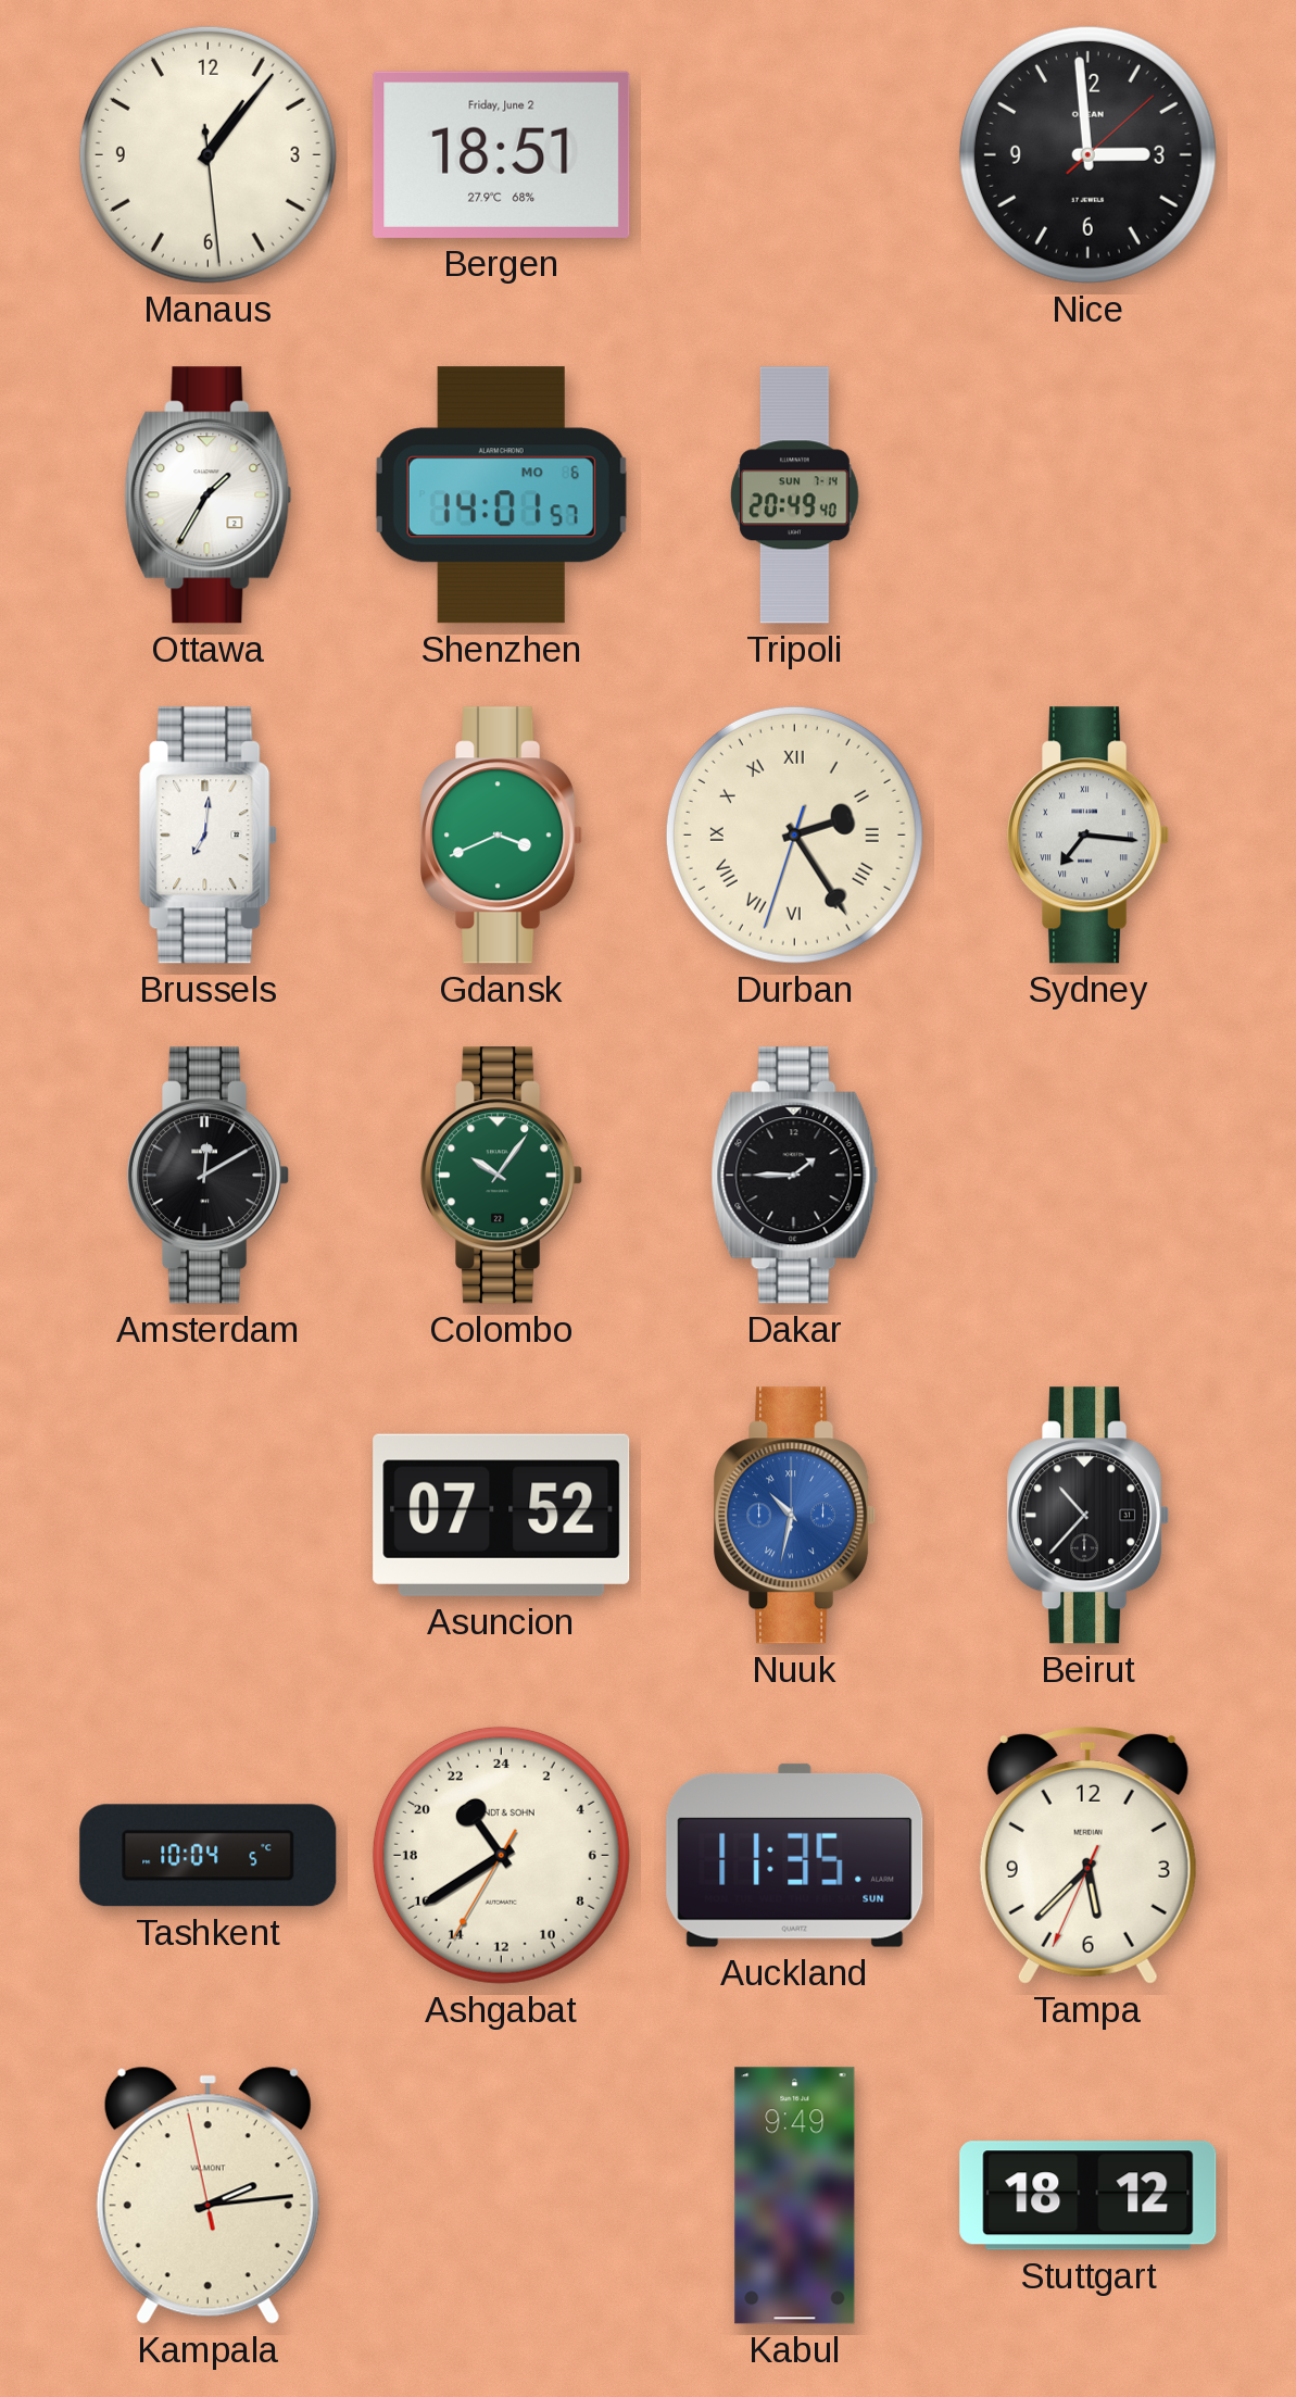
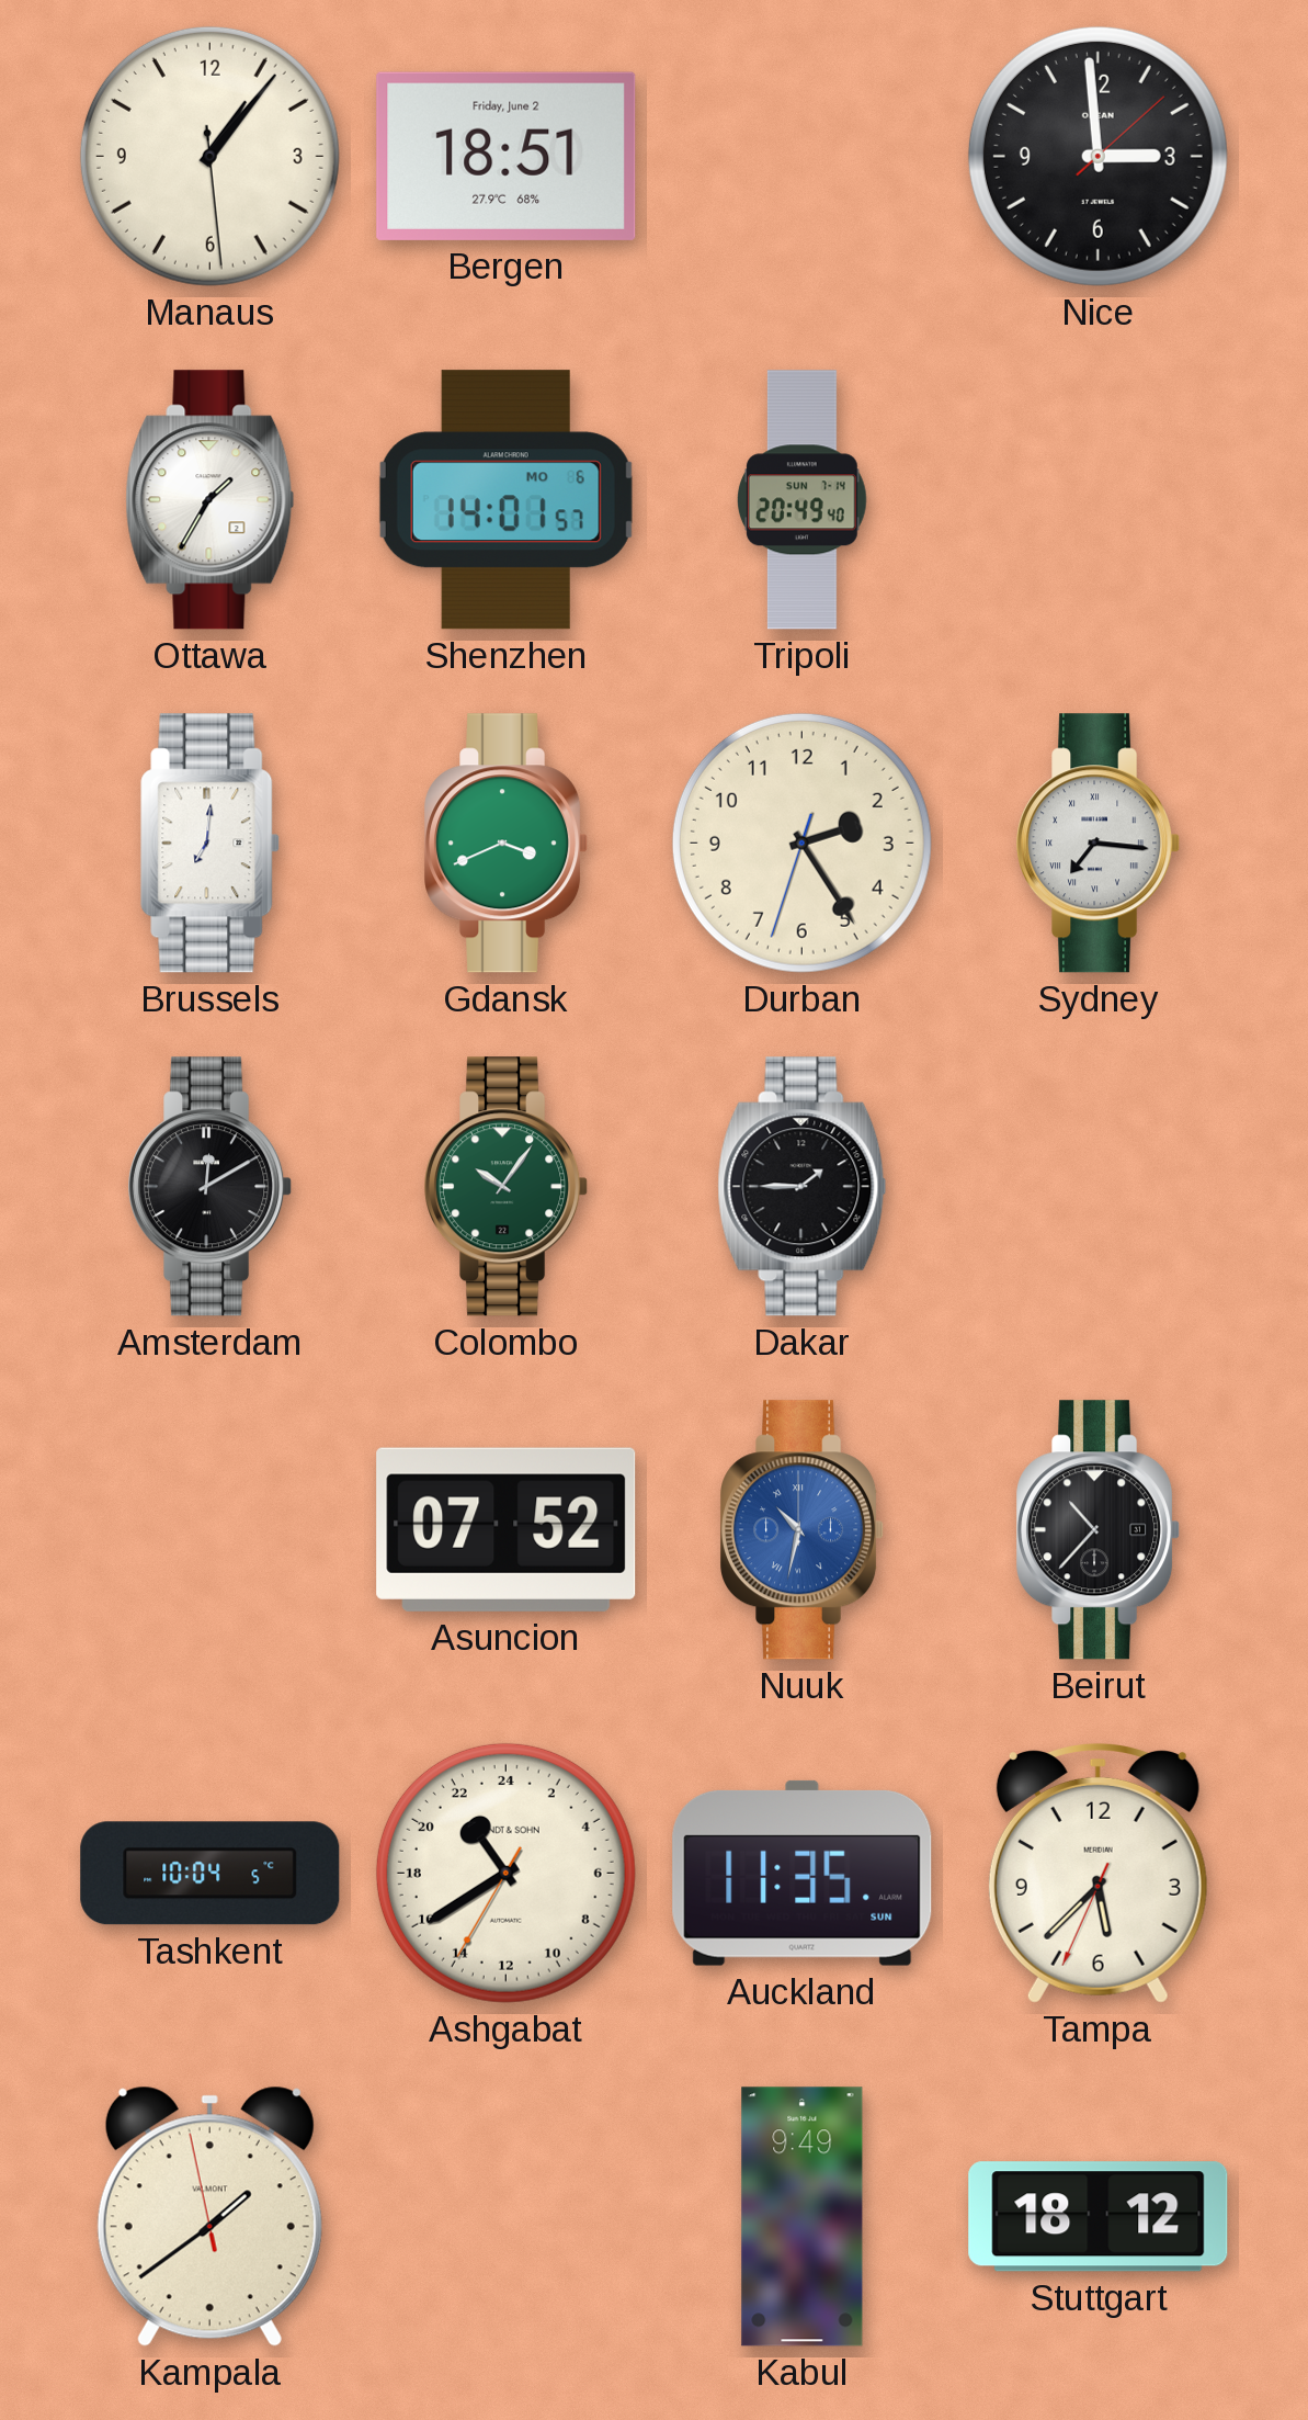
Durban numerals: Roman -> Arabic
Kampala: 2:13 -> 1:38
